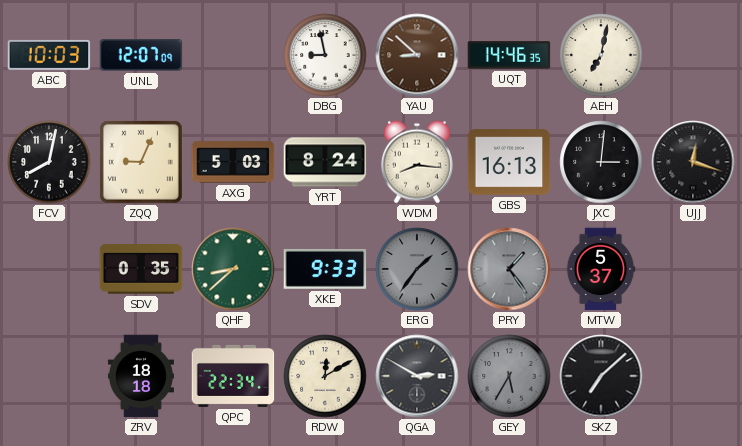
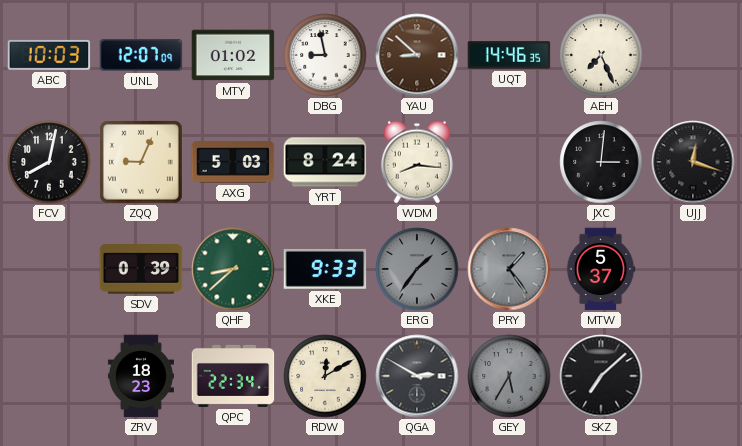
MTY: none -> 01:02
AEH: 7:02 -> 7:26
GBS: 16:13 -> none
SDV: 0:35 -> 0:39
ZRV: 18:18 -> 18:23
